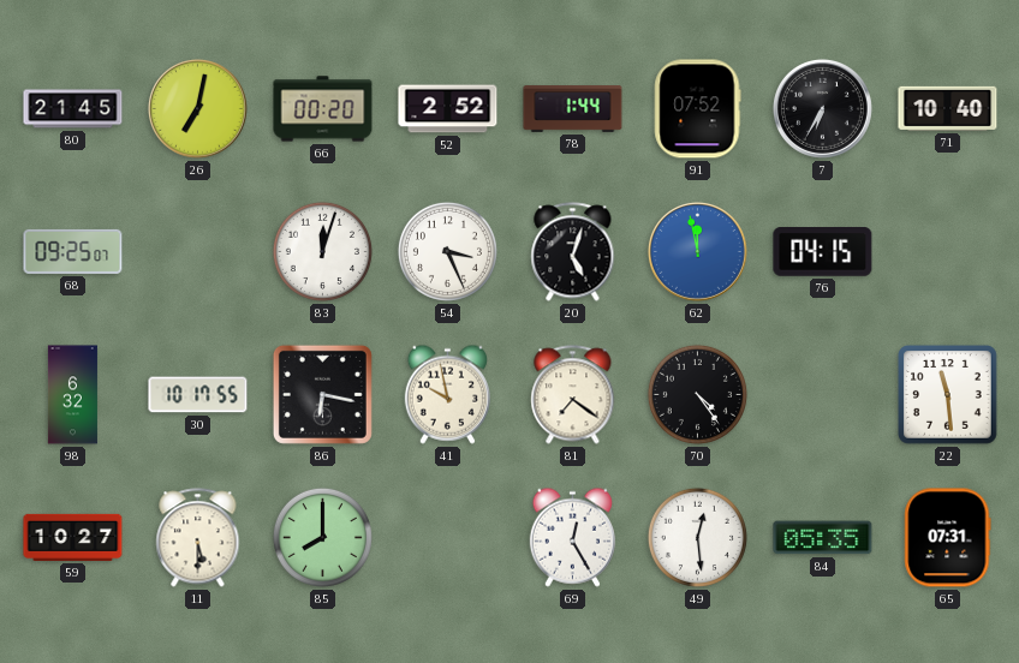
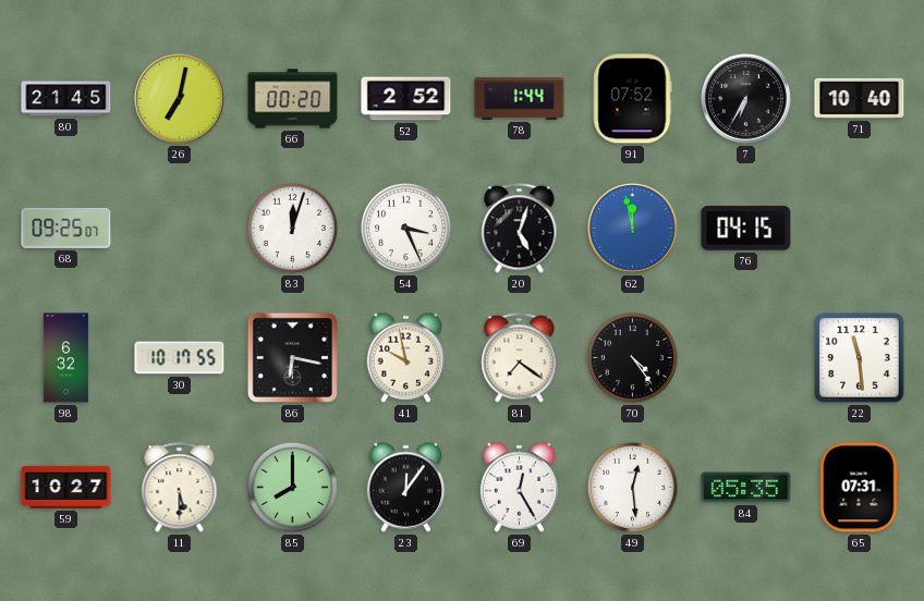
23: none -> 12:06
